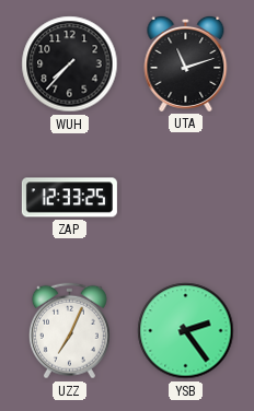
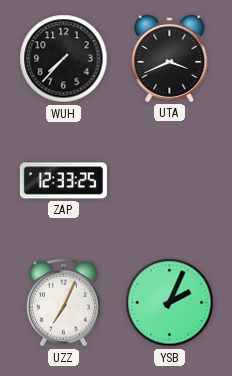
UTA: 11:12 -> 3:41
YSB: 2:24 -> 2:04
